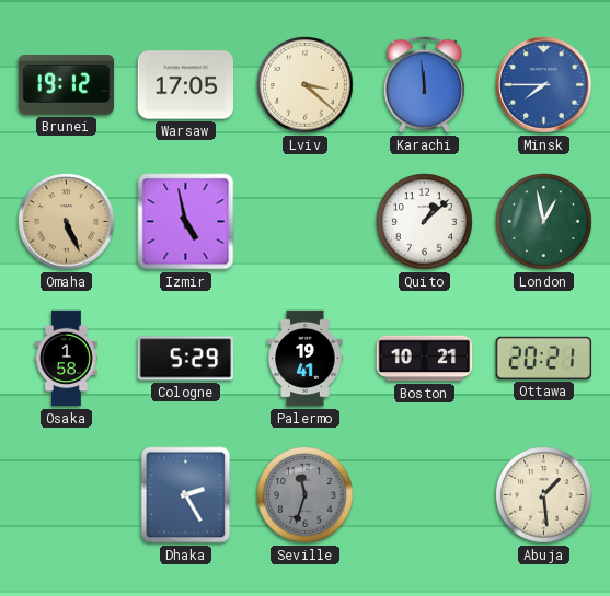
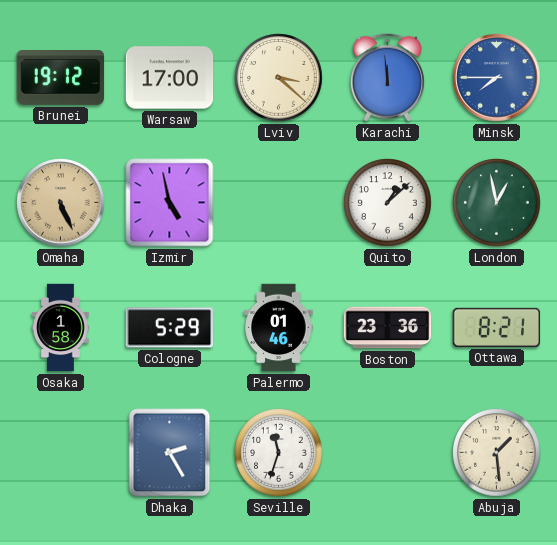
Warsaw: 17:05 -> 17:00
Palermo: 19:41 -> 01:46
Boston: 10:21 -> 23:36
Ottawa: 20:21 -> 8:21
Seville dial: grey -> white
